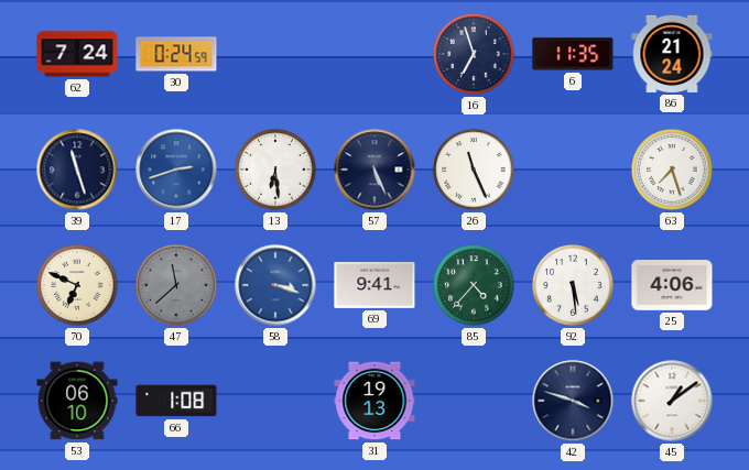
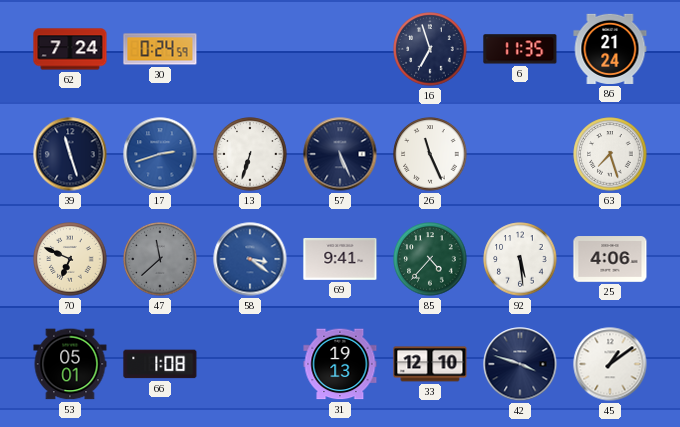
13: 6:29 -> 6:33
58: 3:18 -> 3:21
53: 06:10 -> 05:01
33: none -> 12:10
